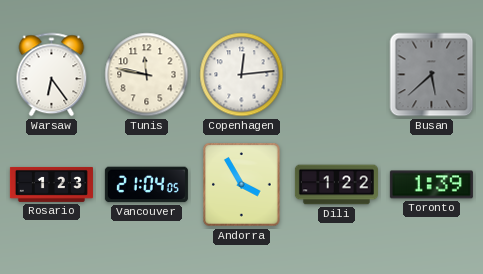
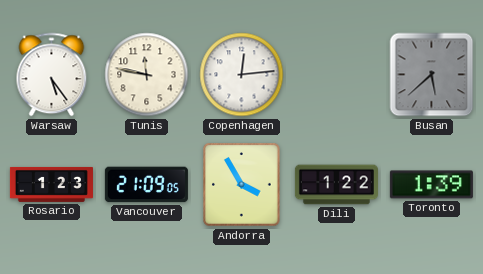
Warsaw: 6:24 -> 5:24
Vancouver: 21:04 -> 21:09
